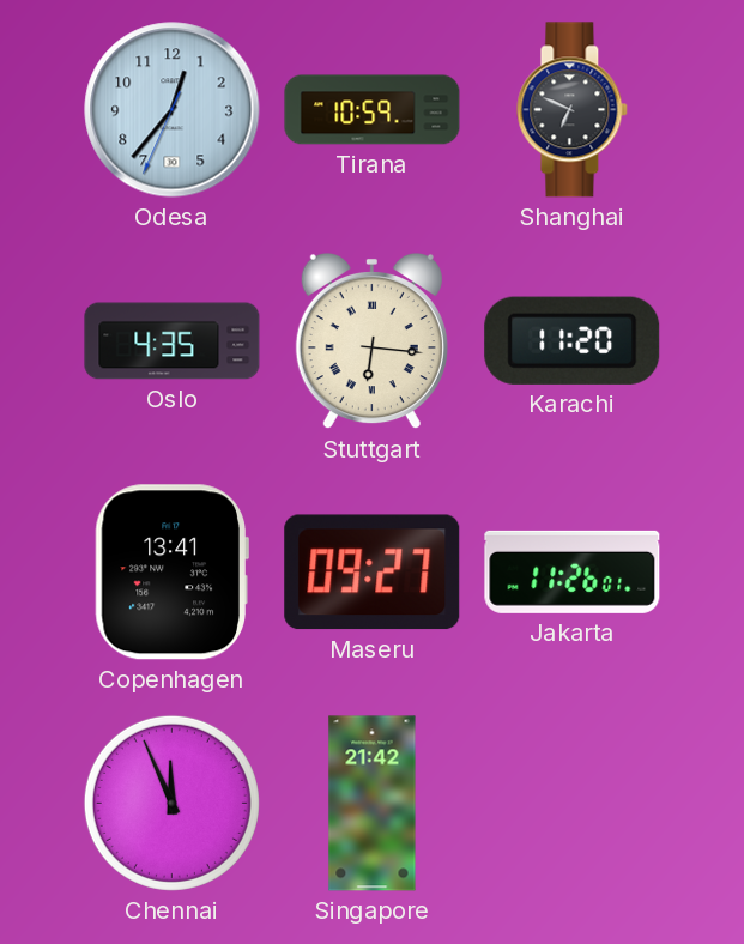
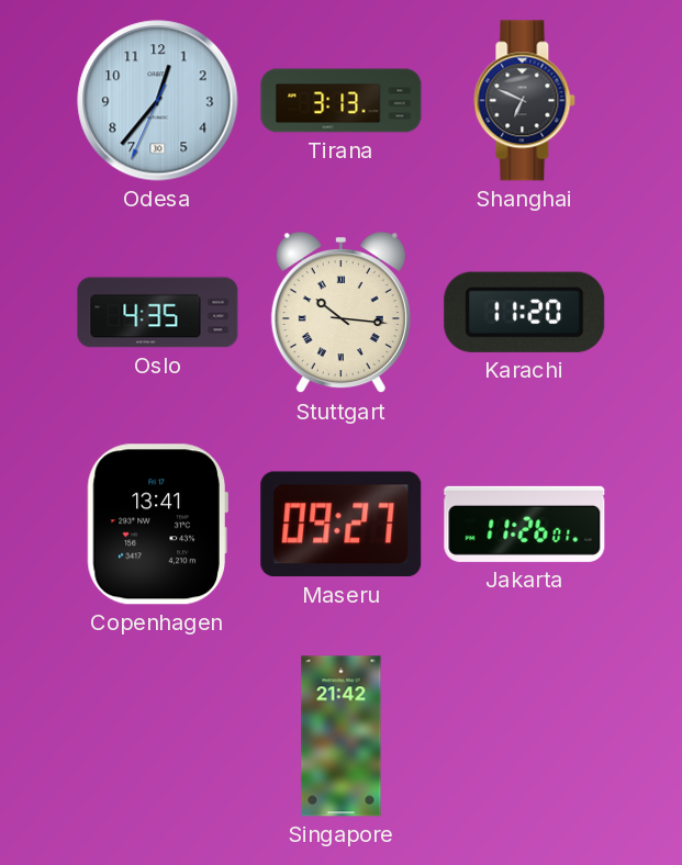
Tirana: 10:59 -> 3:13
Stuttgart: 6:16 -> 10:16
Chennai: 11:56 -> none
